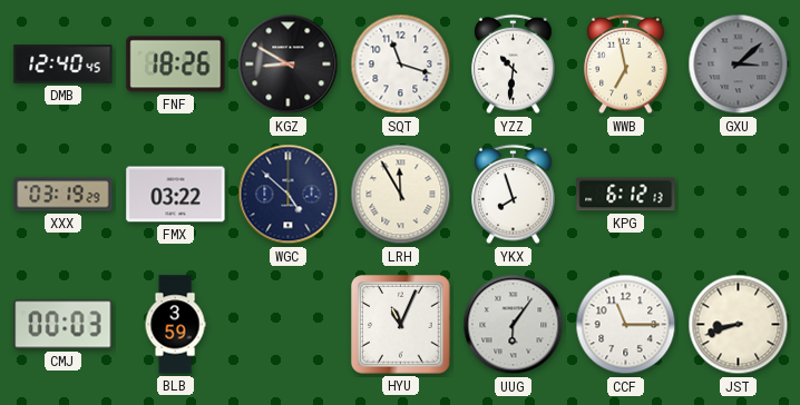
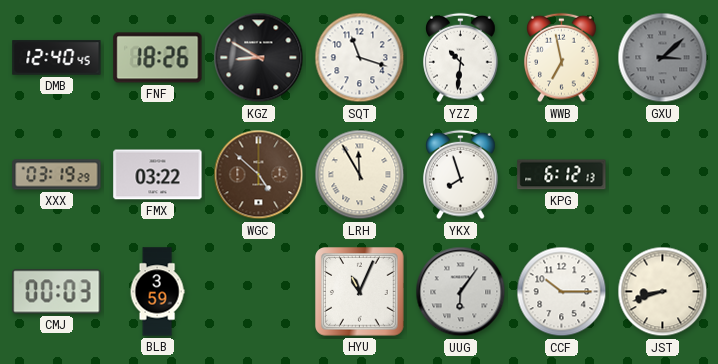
WGC dial: navy -> brown
CCF: 11:15 -> 10:15
